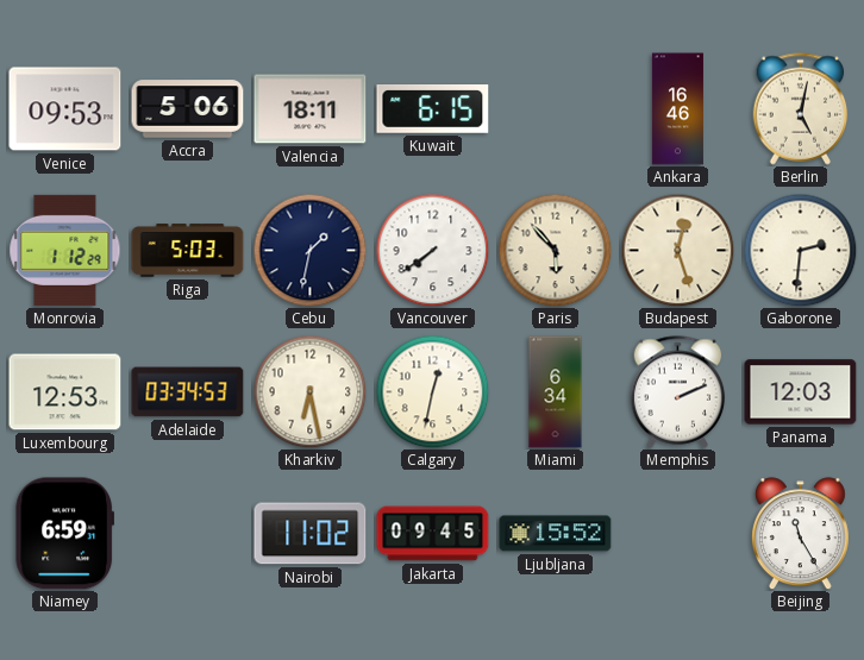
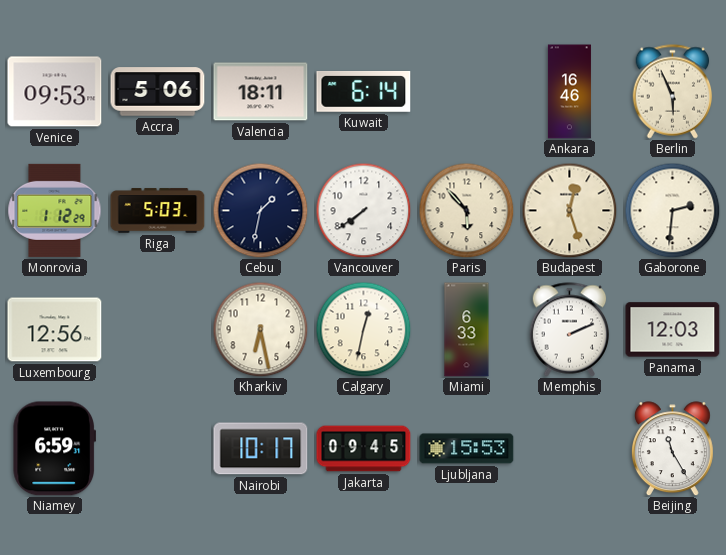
Kuwait: 6:15 -> 6:14
Berlin: 5:02 -> 5:56
Luxembourg: 12:53 -> 12:56
Adelaide: 03:34 -> none
Miami: 6:34 -> 6:33
Nairobi: 11:02 -> 10:17
Ljubljana: 15:52 -> 15:53
